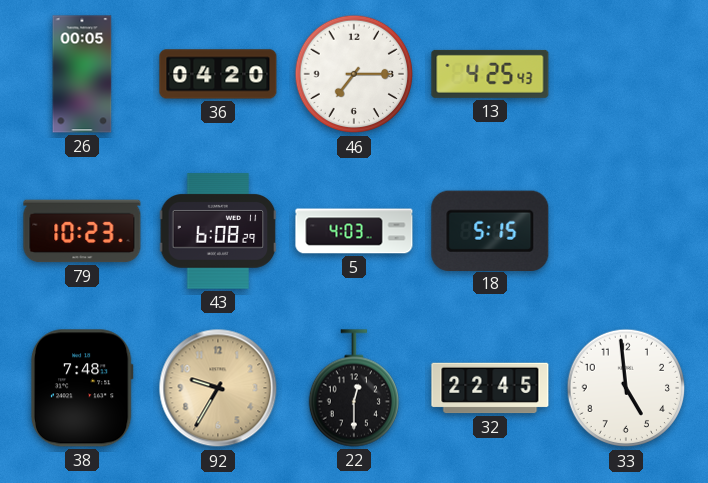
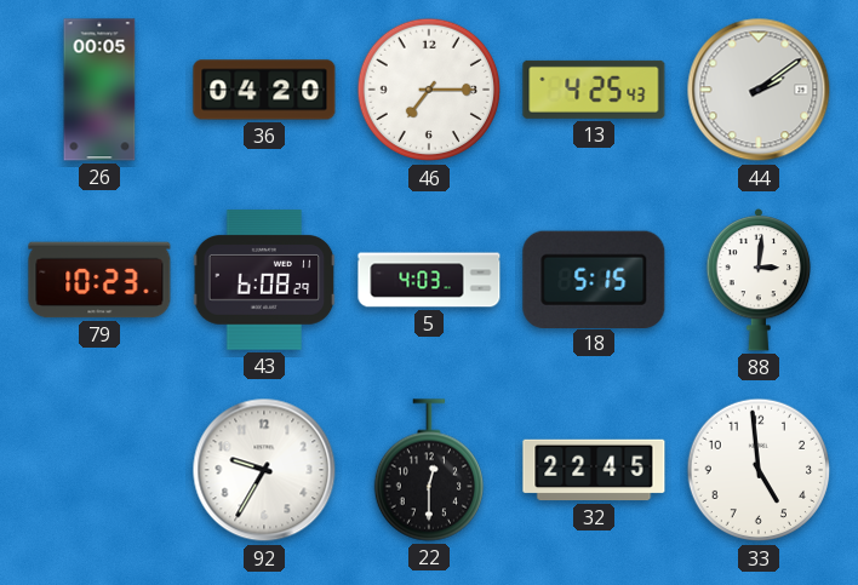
44: none -> 2:09
88: none -> 3:01
38: 7:48 -> none
92 dial: champagne -> white
